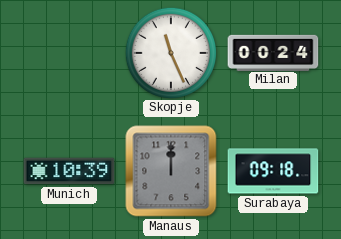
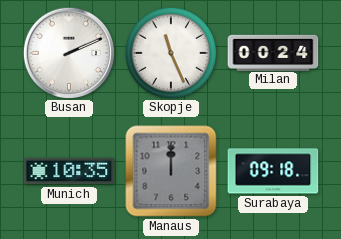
Busan: none -> 2:11
Munich: 10:39 -> 10:35
